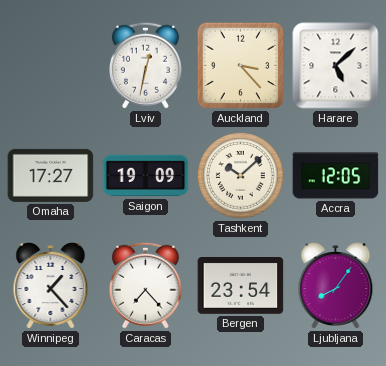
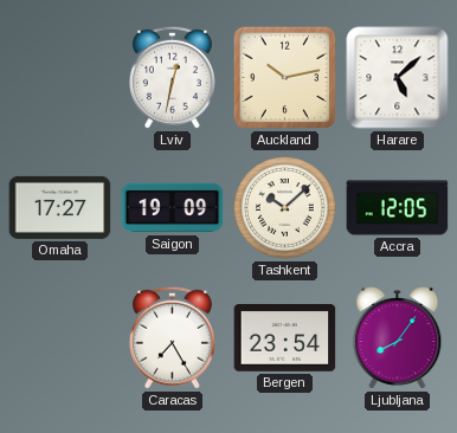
Auckland: 3:23 -> 10:13
Winnipeg: 1:23 -> none
Caracas: 7:23 -> 7:25
